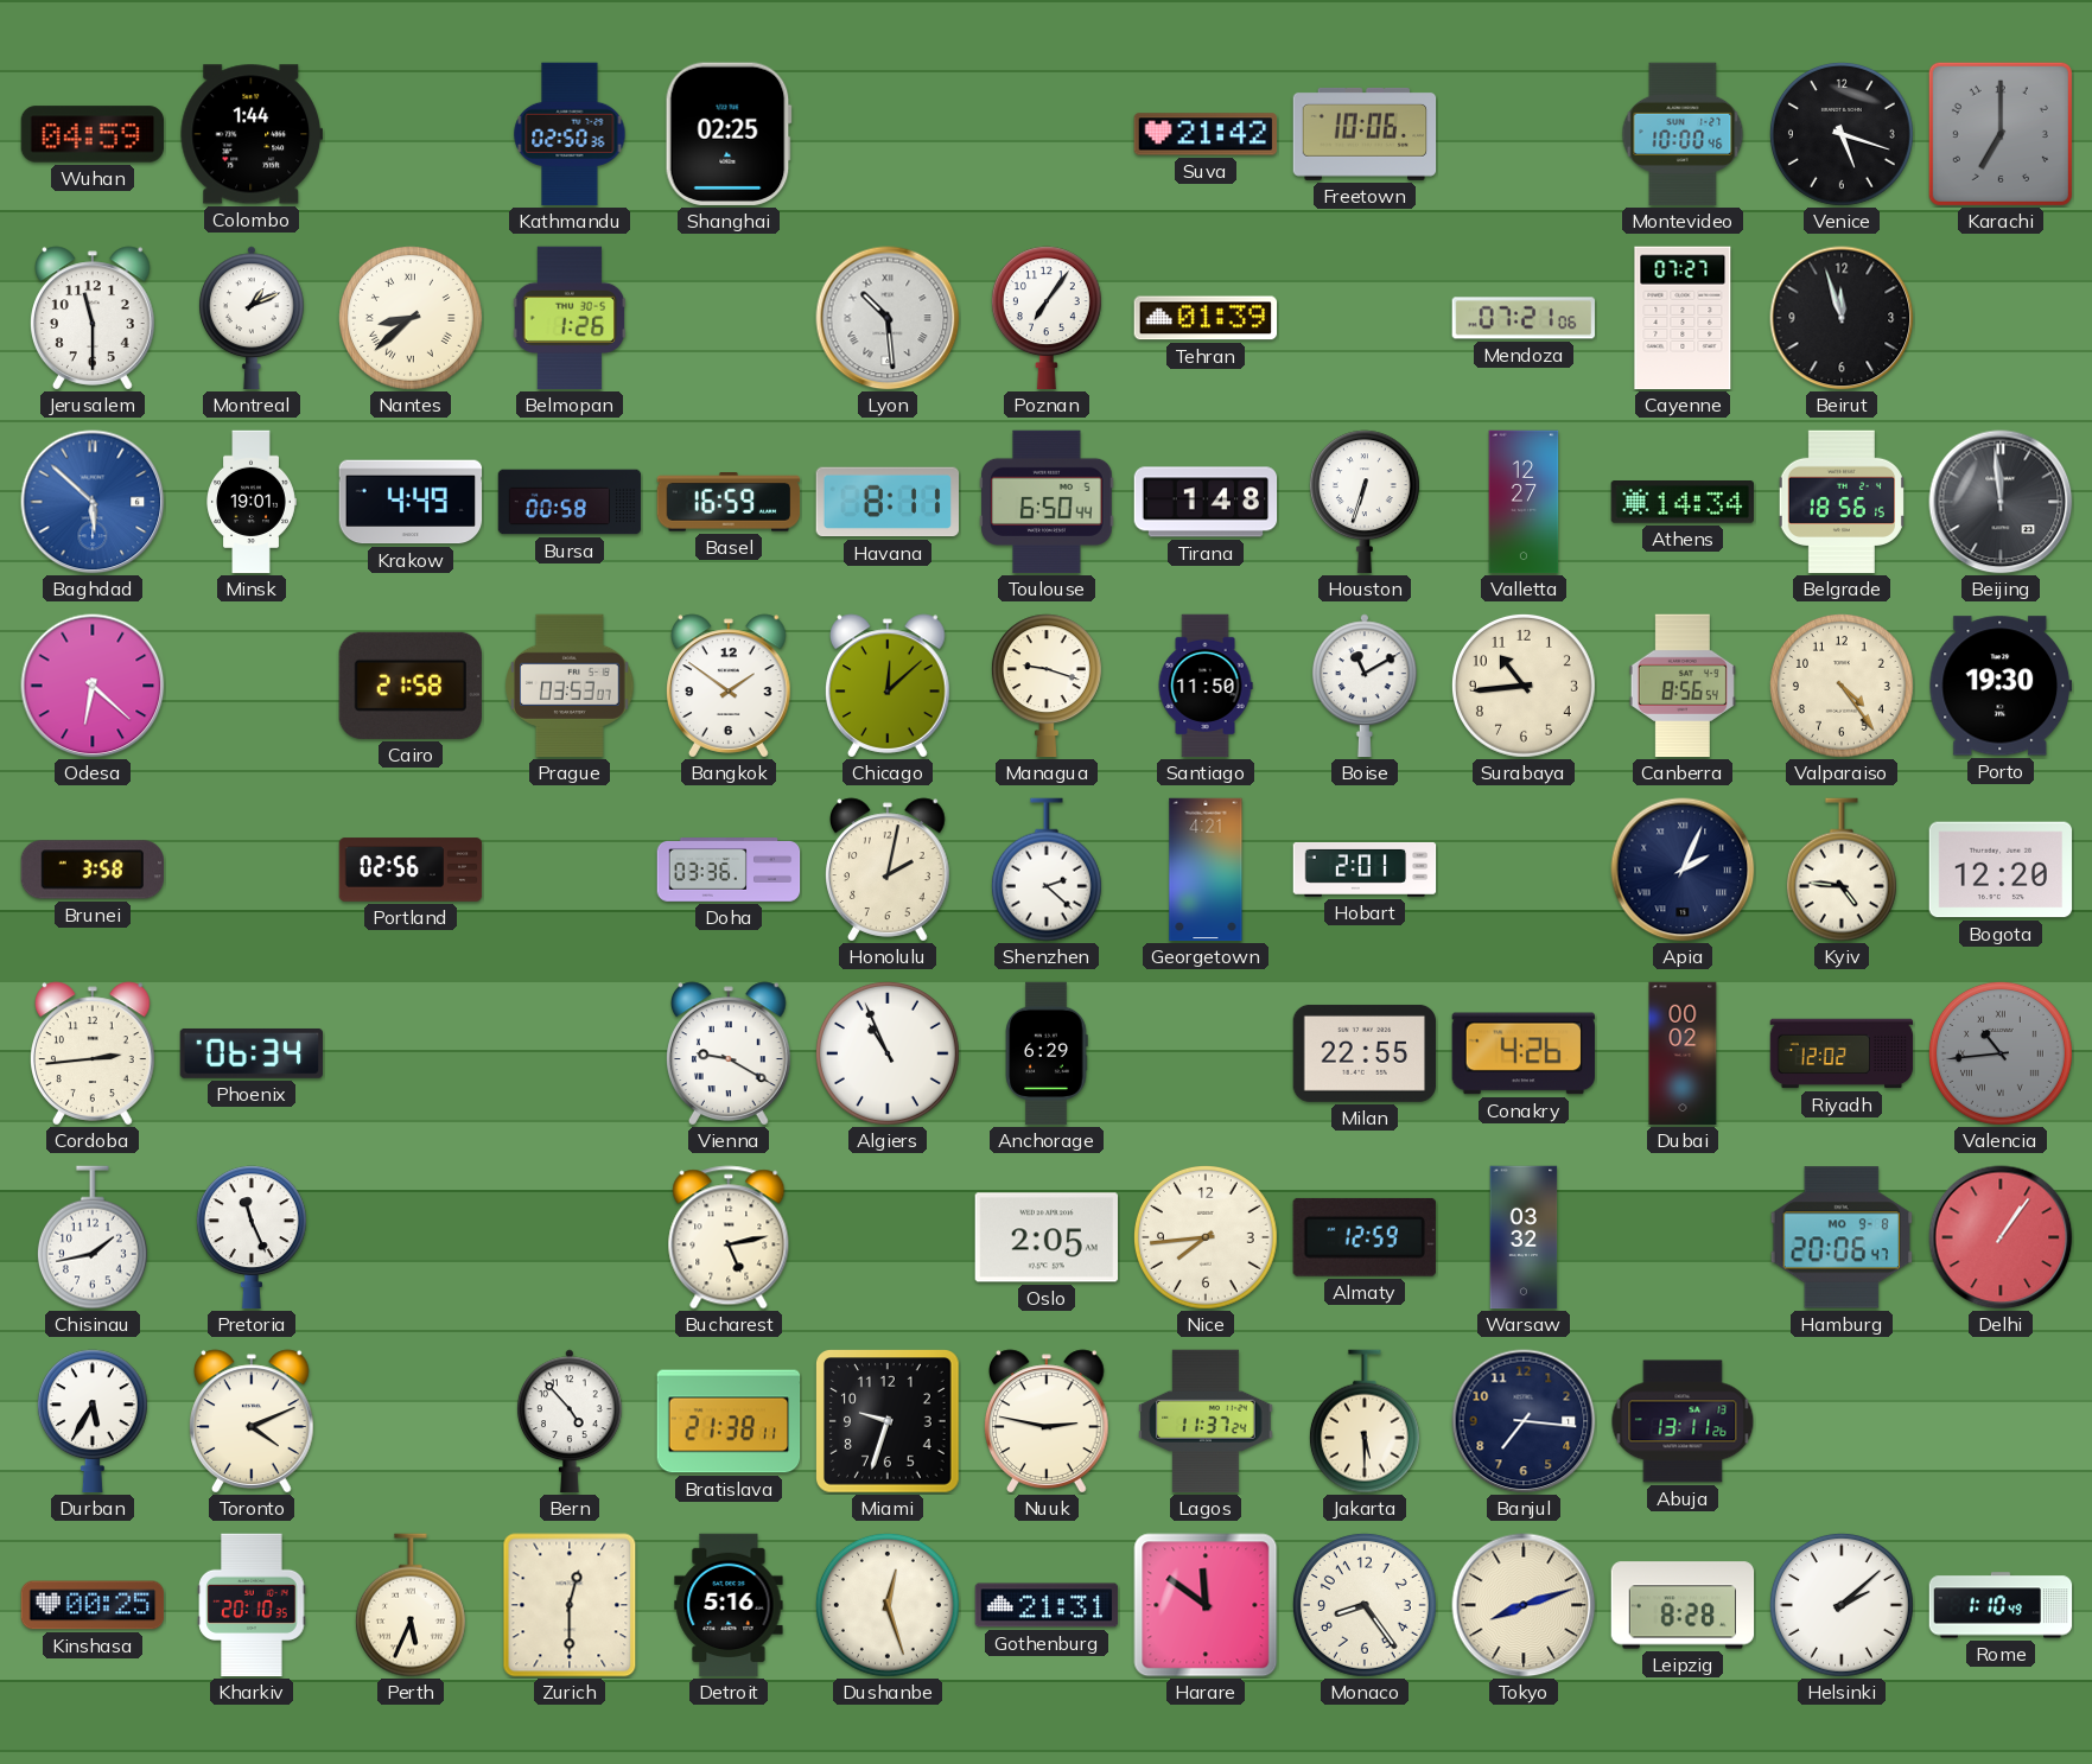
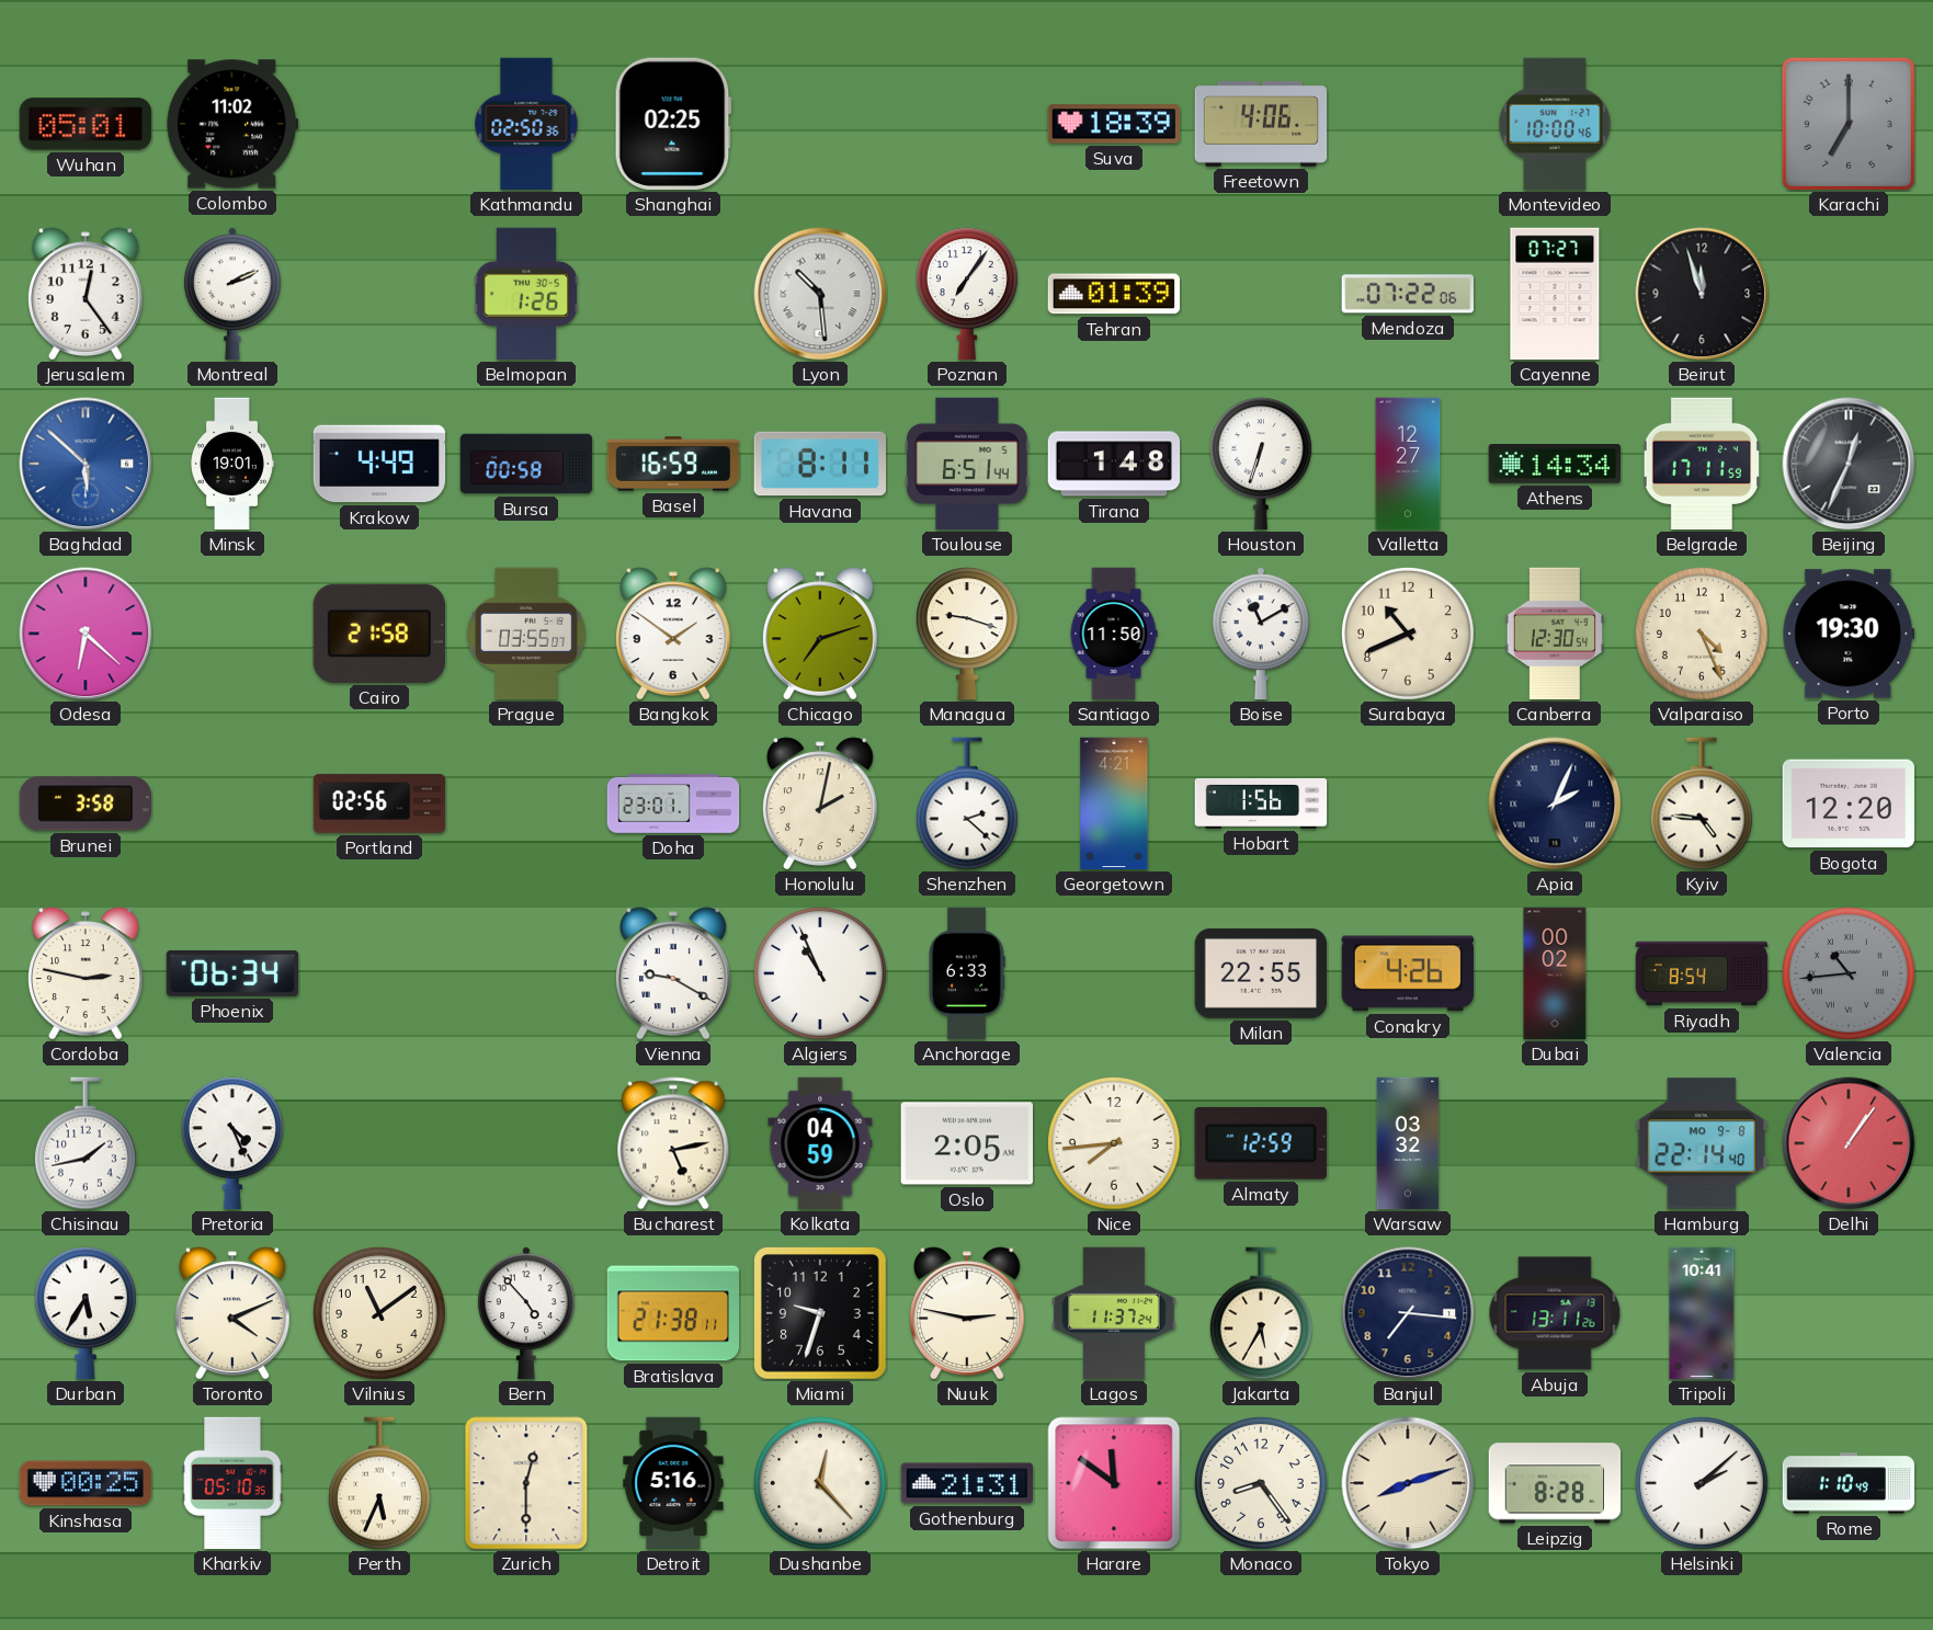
Wuhan: 04:59 -> 05:01
Colombo: 1:44 -> 11:02
Suva: 21:42 -> 18:39
Freetown: 10:06 -> 4:06
Venice: 5:18 -> none
Jerusalem: 11:30 -> 12:24
Montreal: 1:11 -> 2:11
Nantes: 8:38 -> none
Mendoza: 07:21 -> 07:22
Toulouse: 6:50 -> 6:51
Belgrade: 18:56 -> 17:11
Beijing: 11:59 -> 12:34
Prague: 03:53 -> 03:55
Chicago: 12:08 -> 7:12
Surabaya: 10:44 -> 10:41
Canberra: 8:56 -> 12:30
Valparaiso: 4:24 -> 4:26
Doha: 03:36 -> 23:01
Hobart: 2:01 -> 1:56
Cordoba: 2:44 -> 2:47
Anchorage: 6:29 -> 6:33
Riyadh: 12:02 -> 8:54
Pretoria: 11:26 -> 4:26
Kolkata: none -> 04:59
Hamburg: 20:06 -> 22:14
Vilnius: none -> 11:09
Jakarta: 5:30 -> 5:35
Tripoli: none -> 10:41
Kharkiv: 20:10 -> 05:10
Dushanbe: 12:27 -> 12:23
